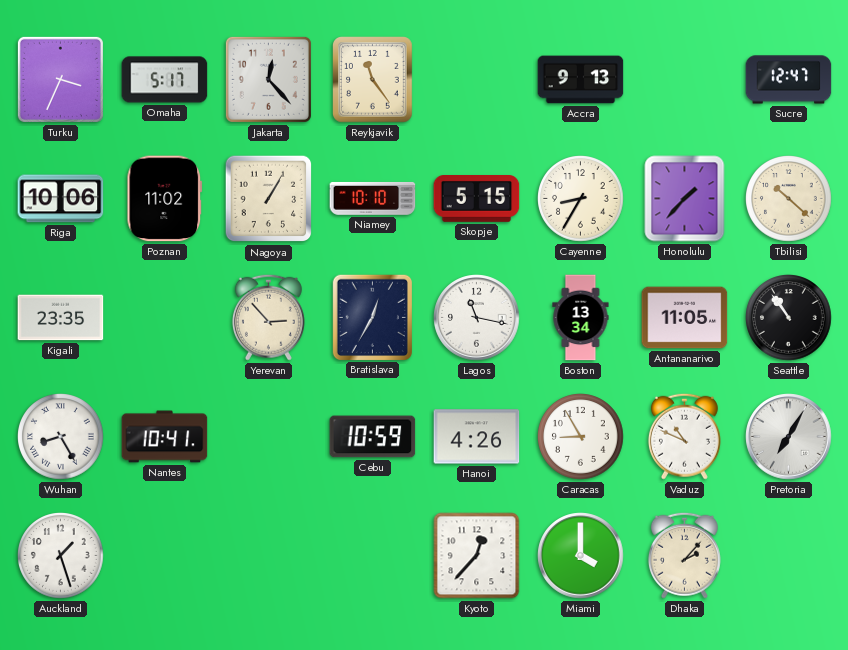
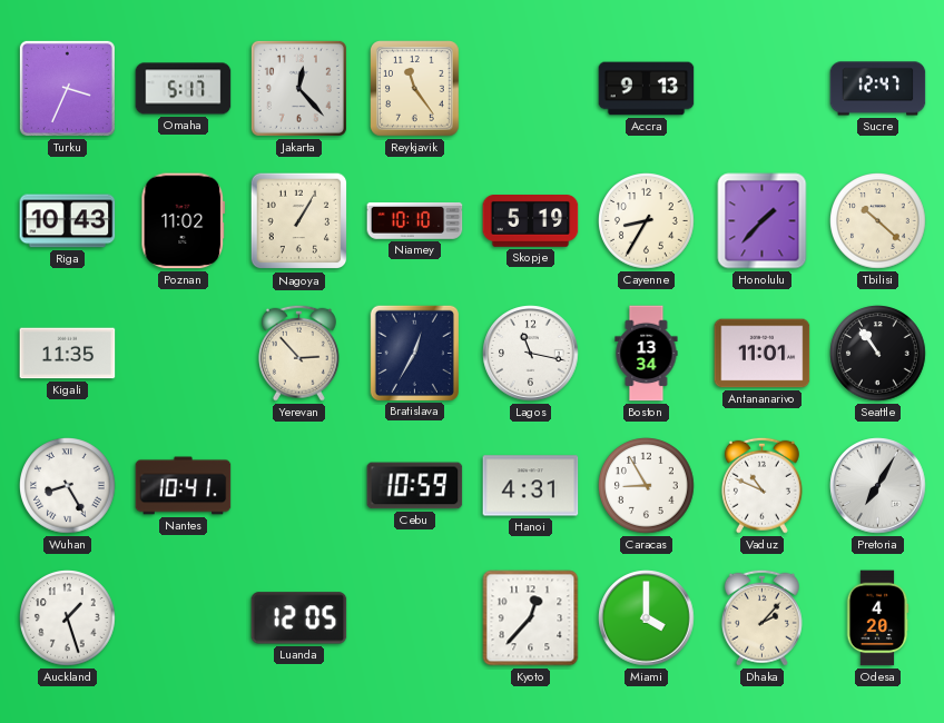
Riga: 10:06 -> 10:43
Skopje: 5:15 -> 5:19
Kigali: 23:35 -> 11:35
Antananarivo: 11:05 -> 11:01
Hanoi: 4:26 -> 4:31
Luanda: none -> 12:05
Odesa: none -> 4:20
